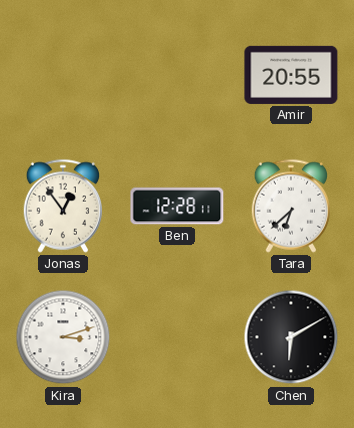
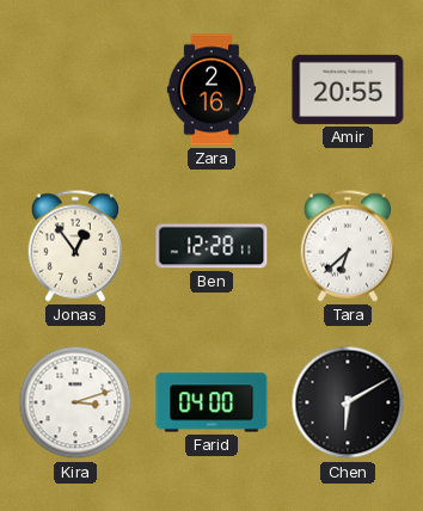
Zara: none -> 2:16
Farid: none -> 04:00
